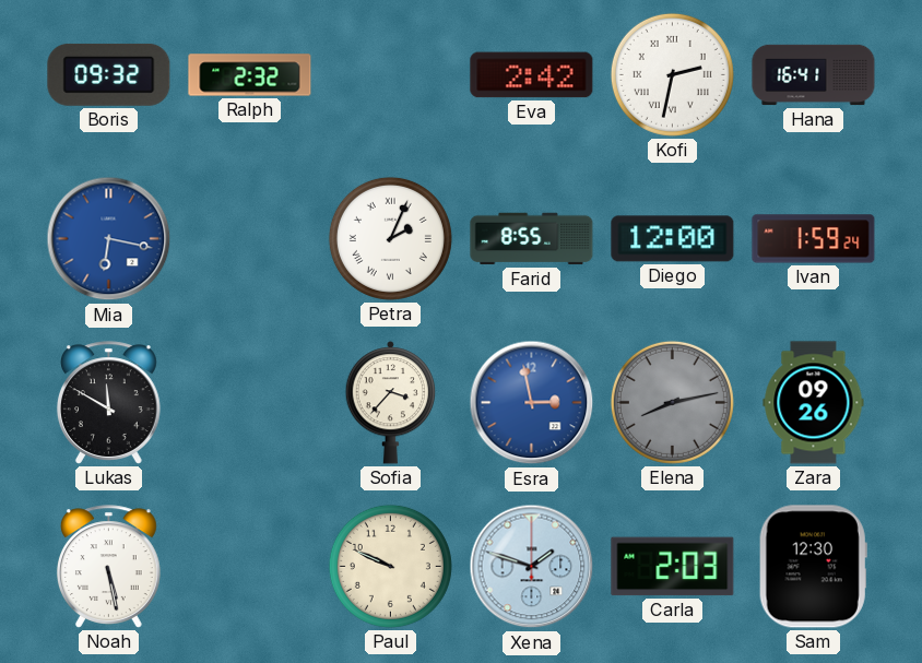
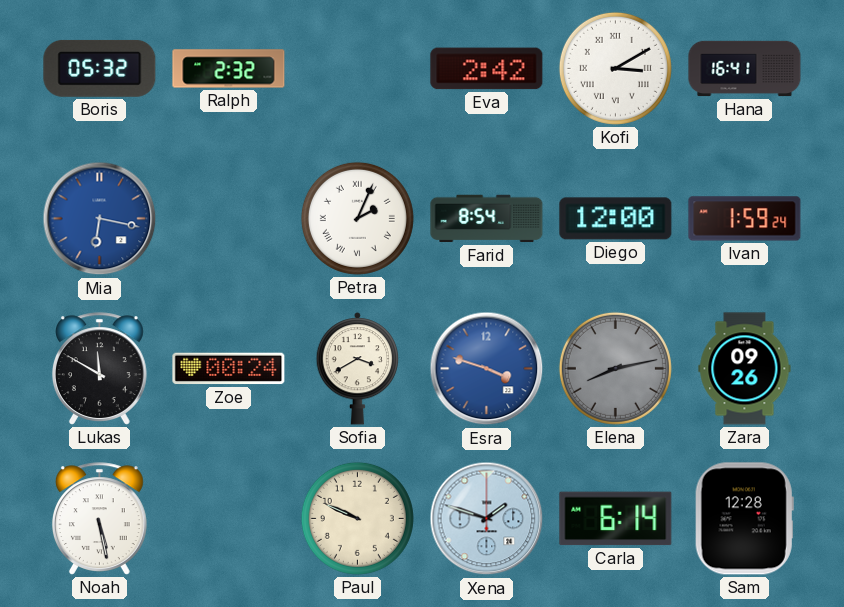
Boris: 09:32 -> 05:32
Kofi: 2:32 -> 3:10
Farid: 8:55 -> 8:54
Zoe: none -> 00:24
Sofia: 3:37 -> 3:40
Esra: 2:58 -> 3:48
Carla: 2:03 -> 6:14
Sam: 12:30 -> 12:28
